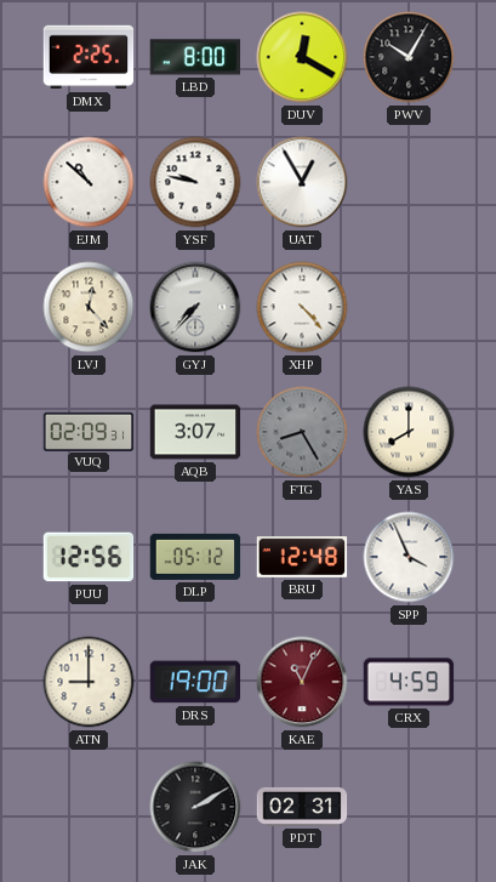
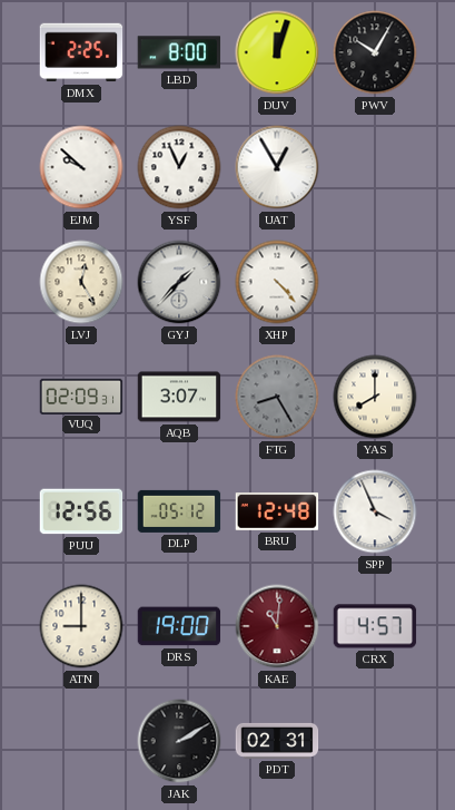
DUV: 12:20 -> 12:03
EJM: 10:52 -> 9:52
YSF: 9:47 -> 12:56
LVJ: 12:23 -> 12:25
GYJ: 7:37 -> 1:37
KAE: 11:04 -> 11:01
CRX: 4:59 -> 4:57
